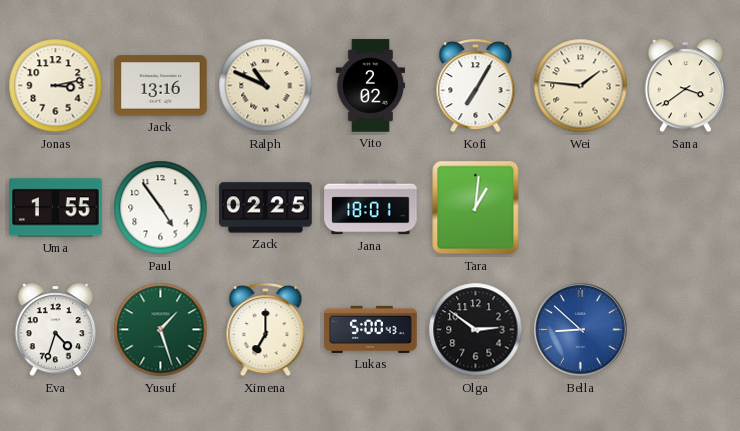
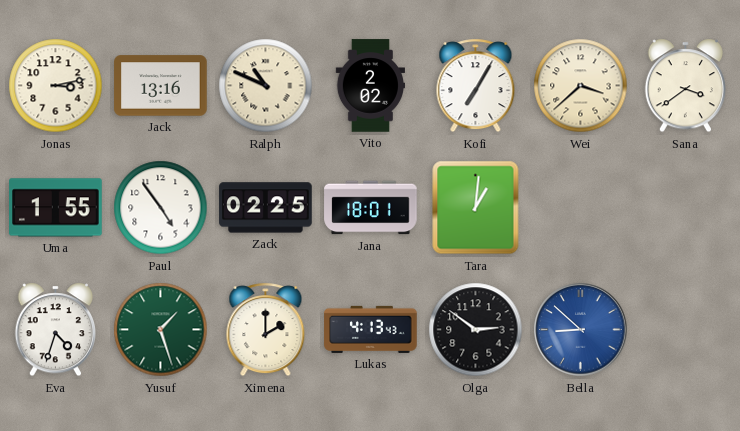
Wei: 1:46 -> 3:38
Ximena: 7:00 -> 2:00
Lukas: 5:00 -> 4:13
